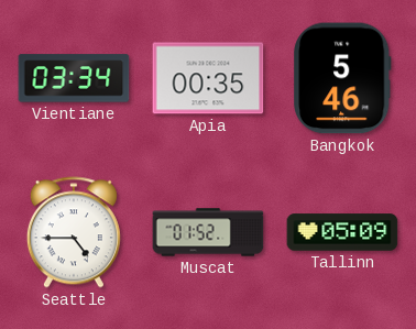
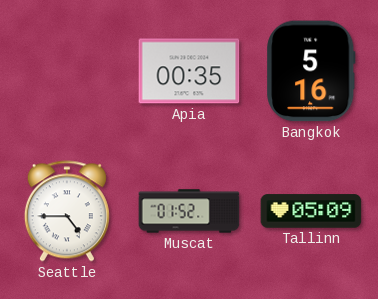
Vientiane: 03:34 -> none
Bangkok: 5:46 -> 5:16
